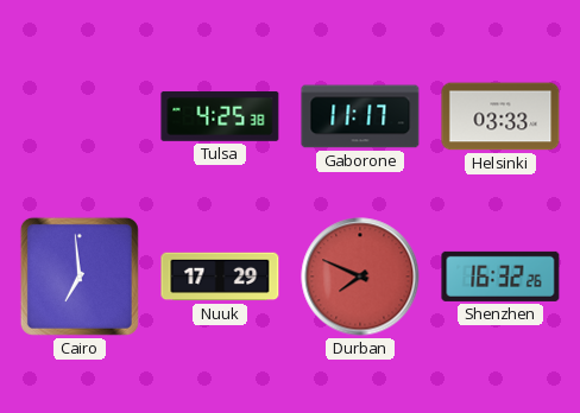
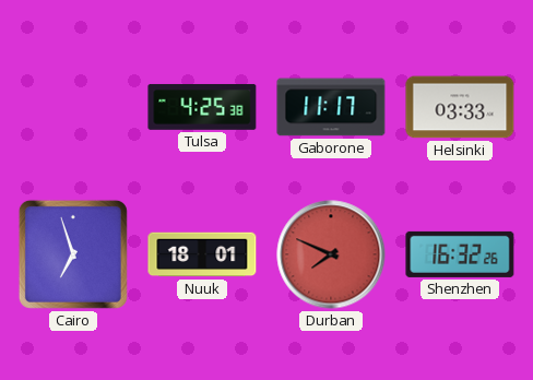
Cairo: 6:59 -> 6:57
Nuuk: 17:29 -> 18:01
